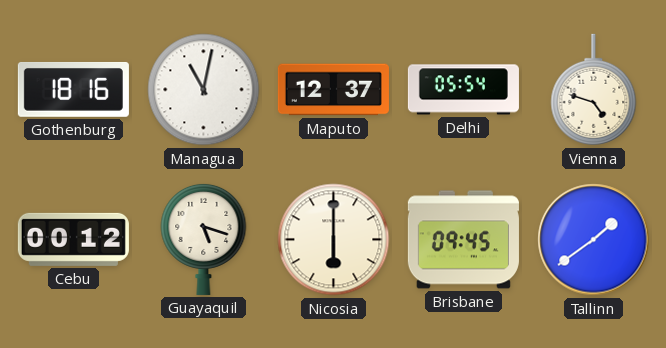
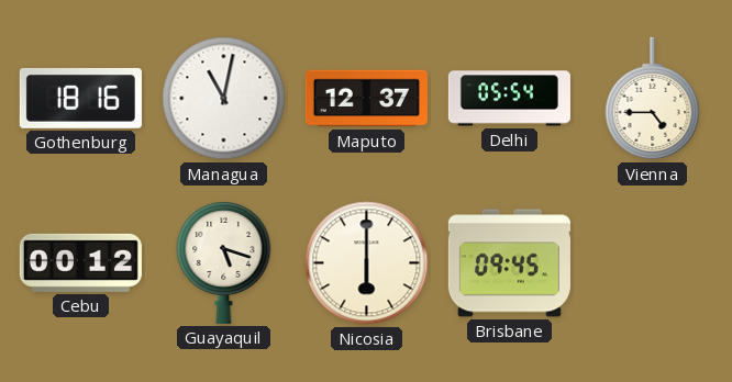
Vienna: 4:48 -> 4:45
Tallinn: 1:39 -> none
